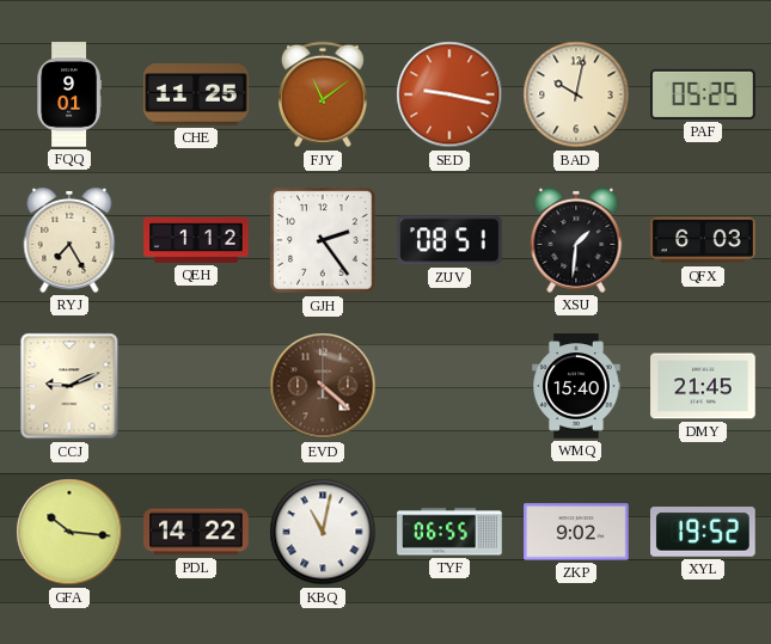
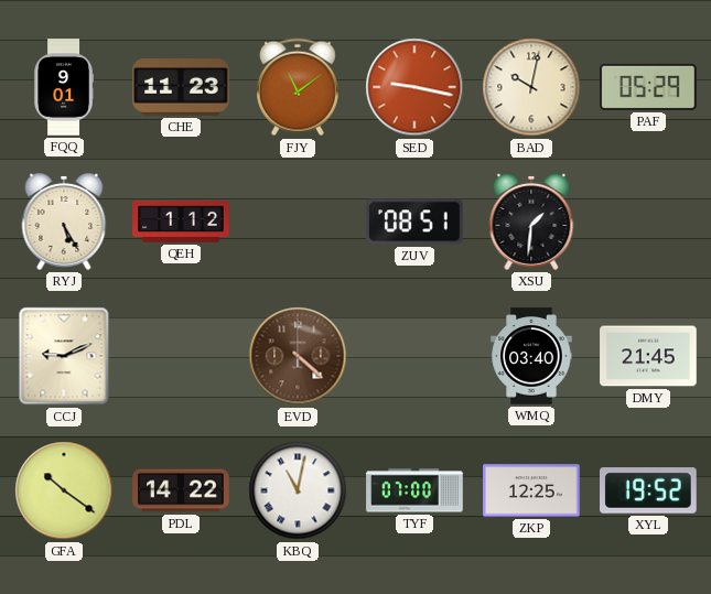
CHE: 11:25 -> 11:23
PAF: 05:25 -> 05:29
RYJ: 7:25 -> 5:25
GJH: 2:24 -> none
QFX: 6:03 -> none
WMQ: 15:40 -> 03:40
GFA: 10:16 -> 10:21
TYF: 06:55 -> 07:00
ZKP: 9:02 -> 12:25
